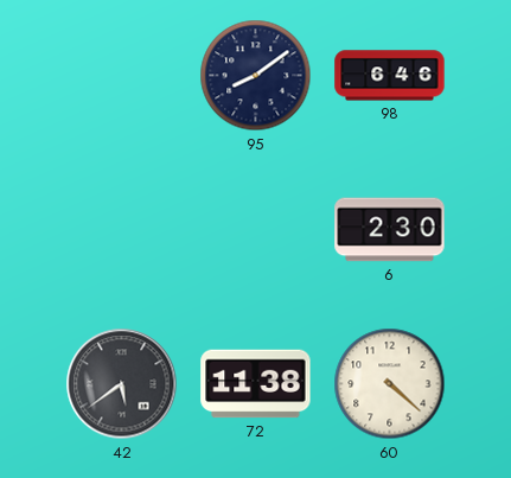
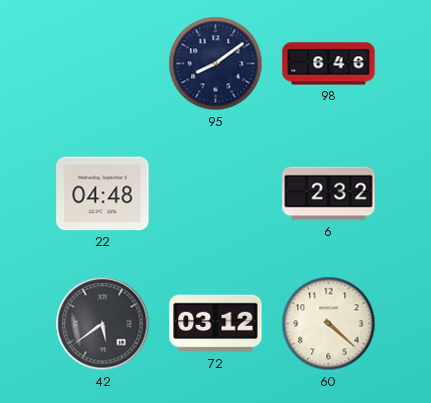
22: none -> 04:48
6: 2:30 -> 2:32
72: 11:38 -> 03:12
